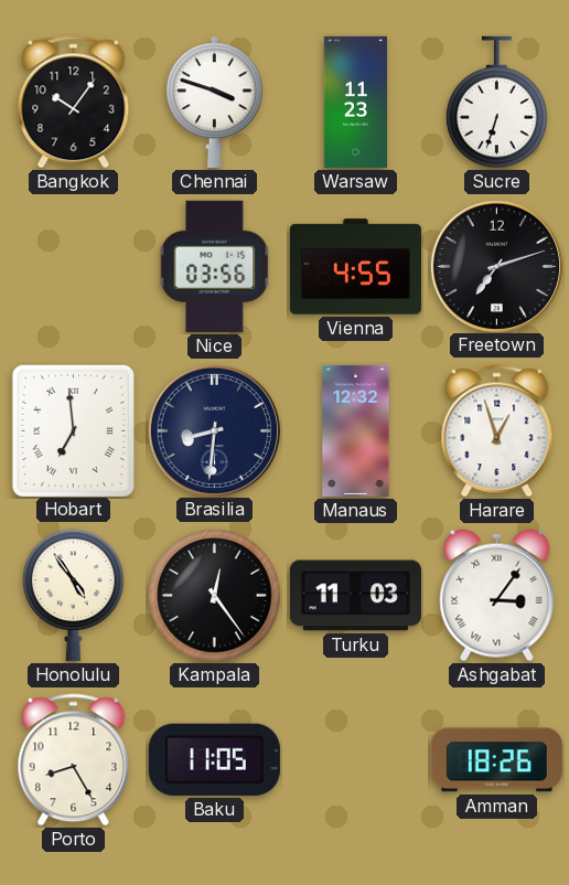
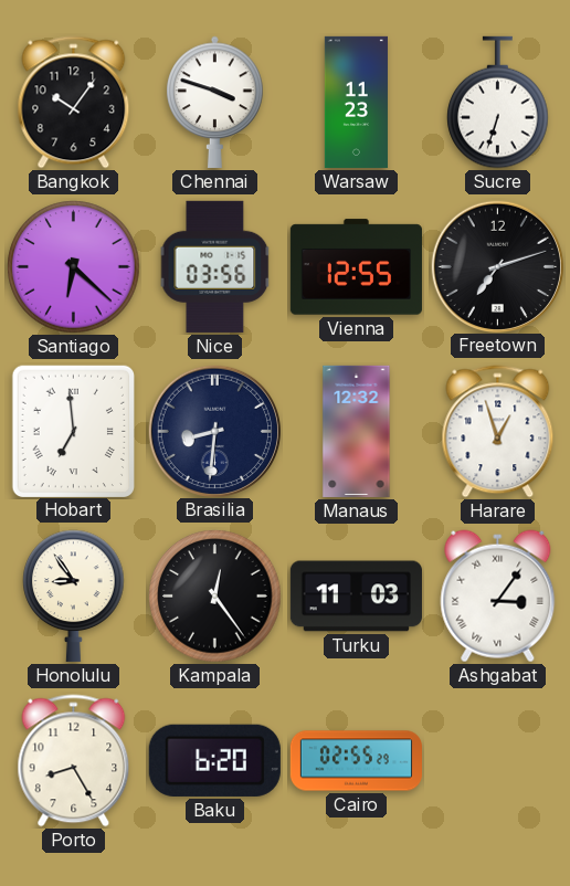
Santiago: none -> 6:22
Vienna: 4:55 -> 12:55
Honolulu: 4:54 -> 8:54
Baku: 11:05 -> 6:20
Cairo: none -> 02:55
Amman: 18:26 -> none
